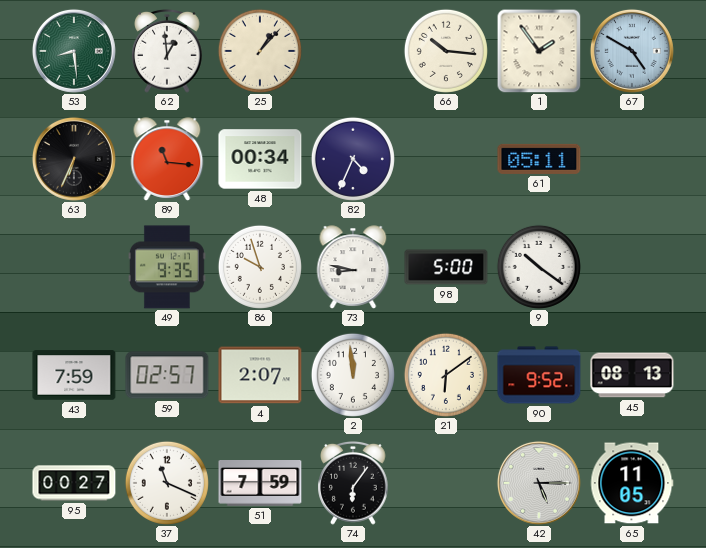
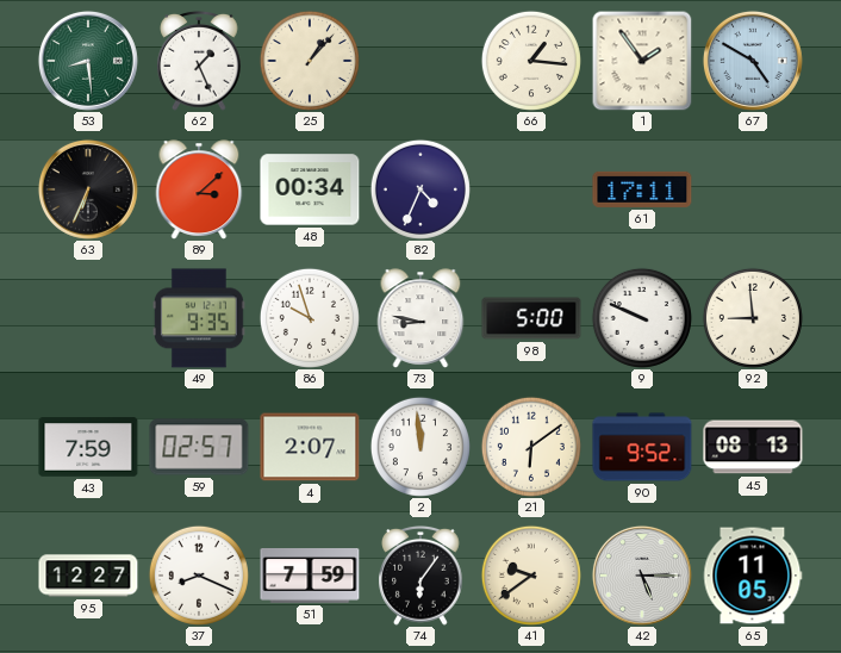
62: 12:59 -> 1:26
66: 10:16 -> 1:16
89: 11:16 -> 3:08
61: 05:11 -> 17:11
9: 10:21 -> 9:49
92: none -> 8:59
95: 00:27 -> 12:27
37: 11:19 -> 8:19
41: none -> 9:39
